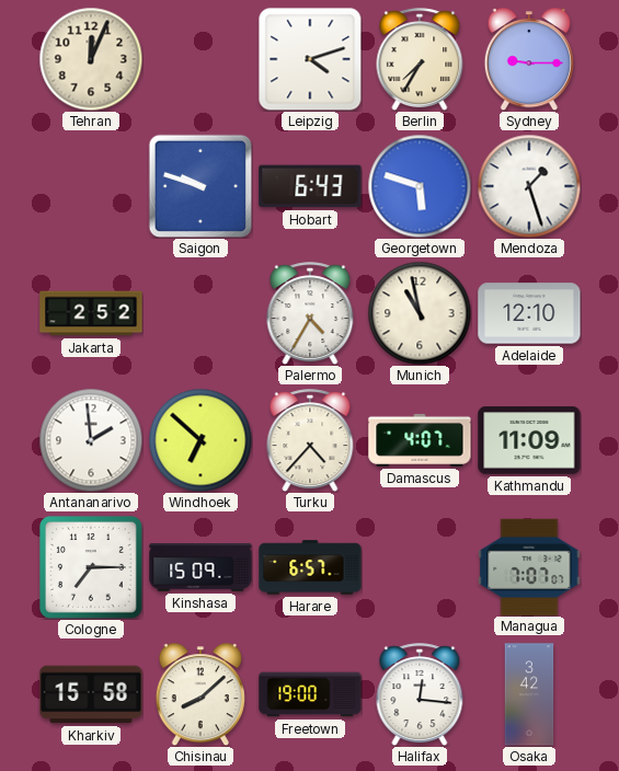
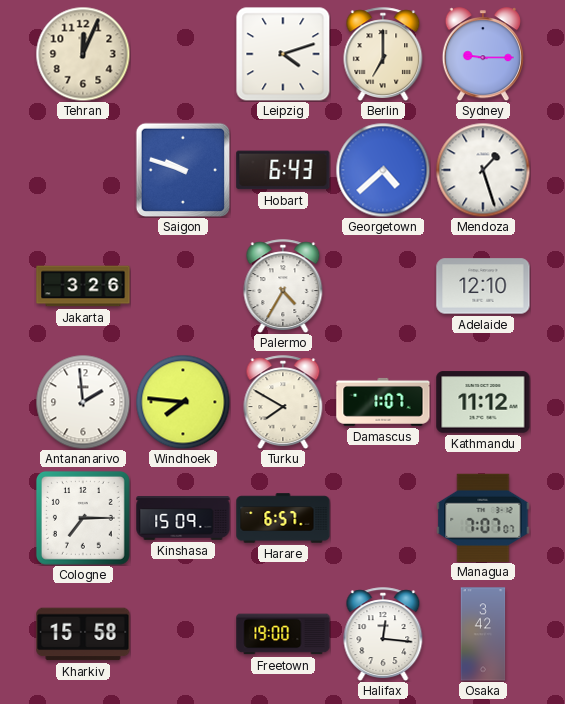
Berlin: 7:35 -> 7:00
Georgetown: 5:48 -> 4:38
Jakarta: 2:52 -> 3:26
Munich: 10:58 -> none
Windhoek: 6:52 -> 7:46
Turku: 4:37 -> 7:50
Damascus: 4:07 -> 1:07
Kathmandu: 11:09 -> 11:12
Chisinau: 8:08 -> none
